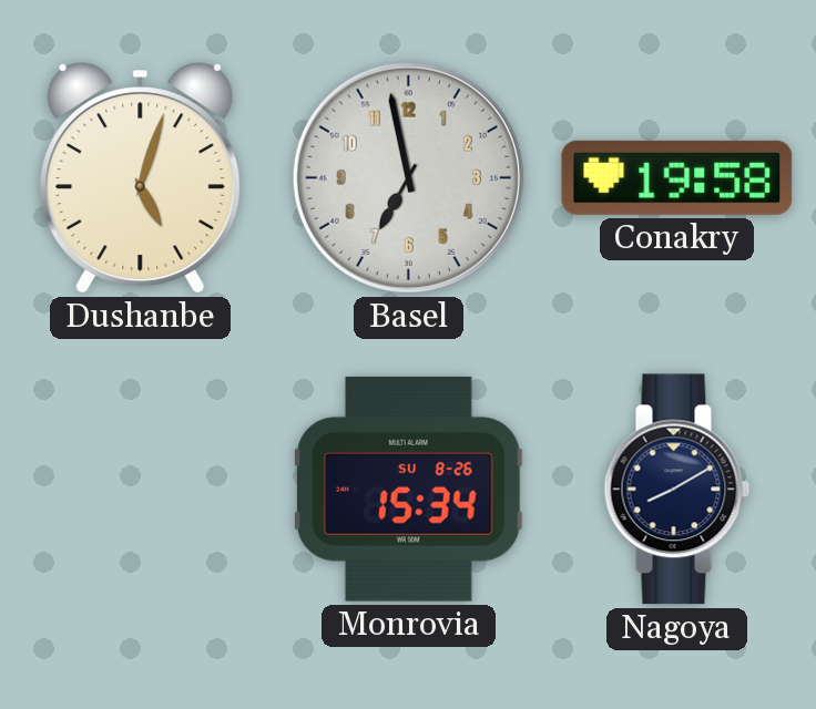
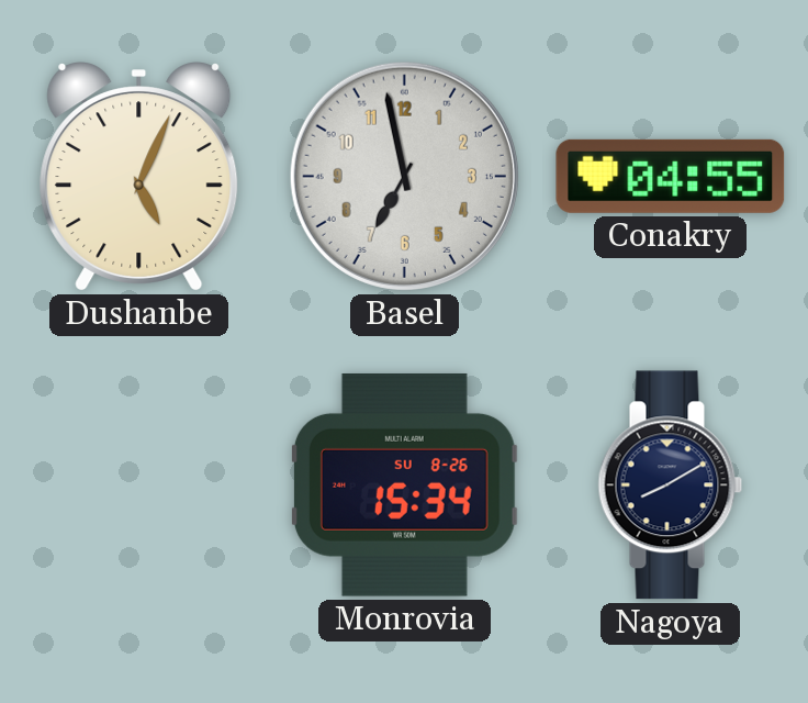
Dushanbe: 5:03 -> 5:04
Conakry: 19:58 -> 04:55
